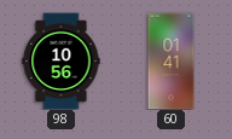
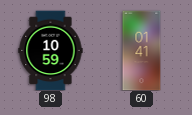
98: 10:56 -> 10:59
